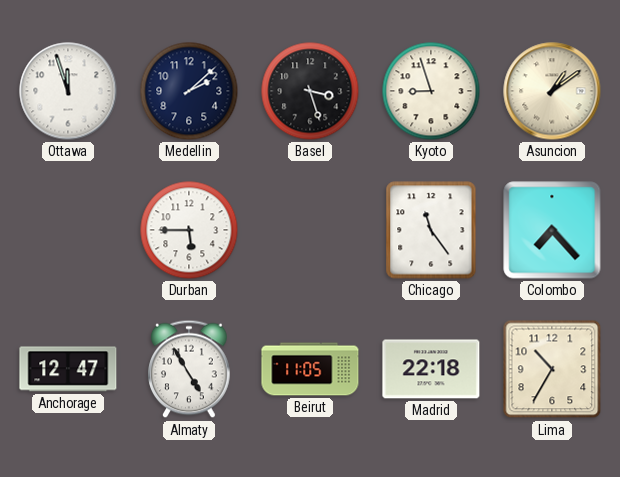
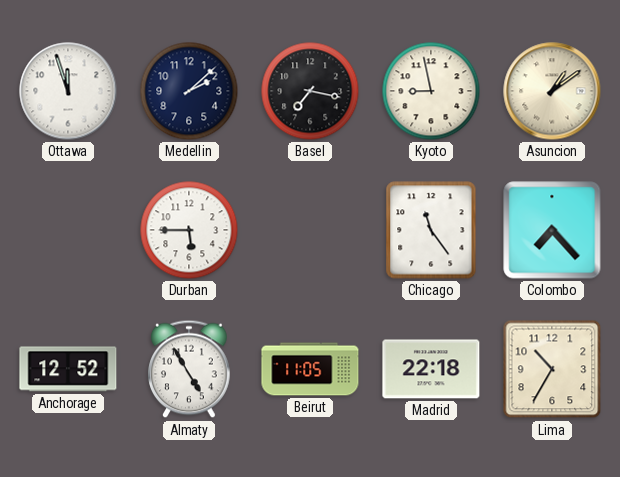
Basel: 3:27 -> 7:17
Kyoto: 8:57 -> 8:58
Anchorage: 12:47 -> 12:52
